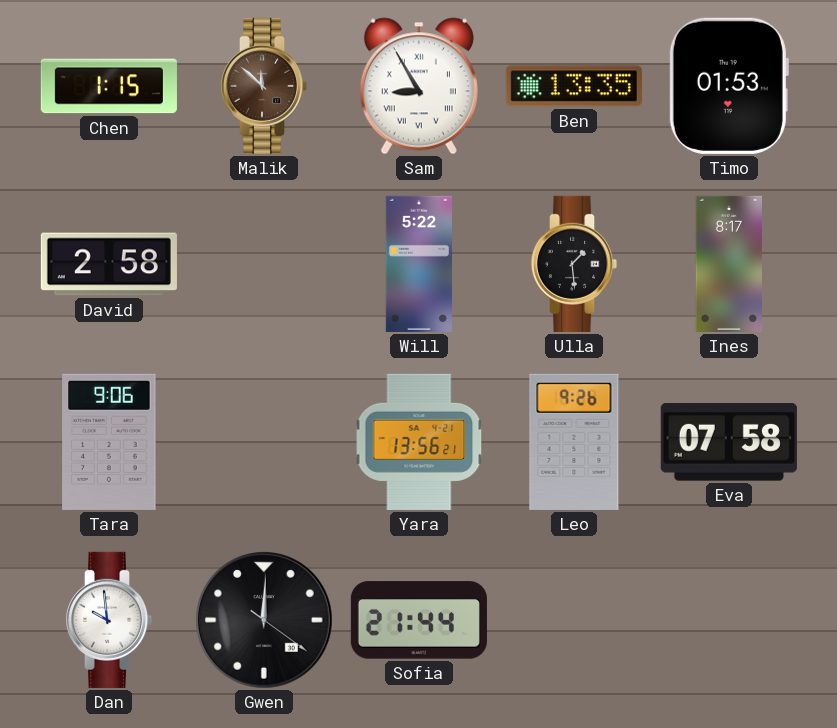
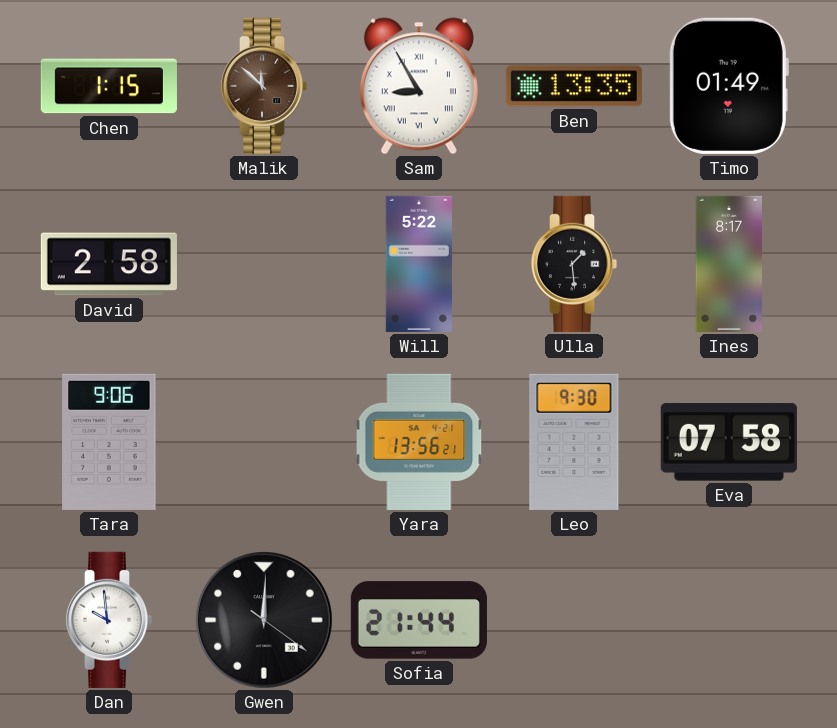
Timo: 01:53 -> 01:49
Leo: 9:26 -> 9:30
